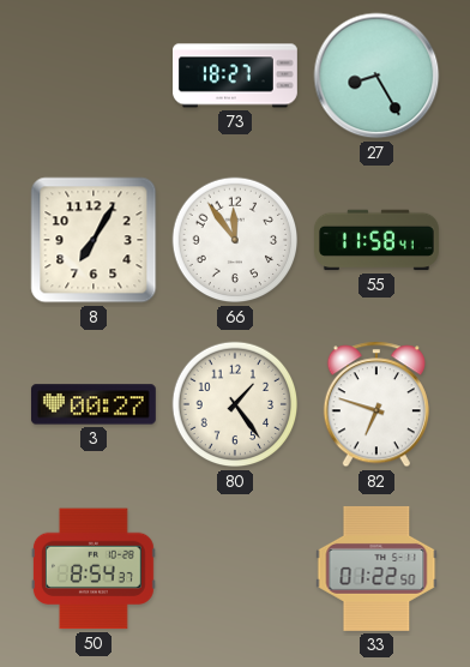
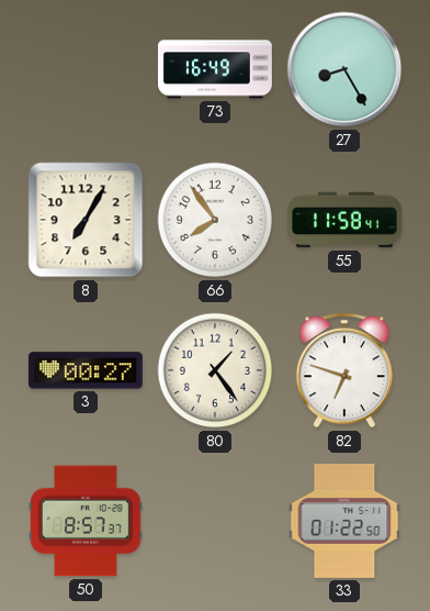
73: 18:27 -> 16:49
66: 11:54 -> 7:54
50: 8:54 -> 8:57
